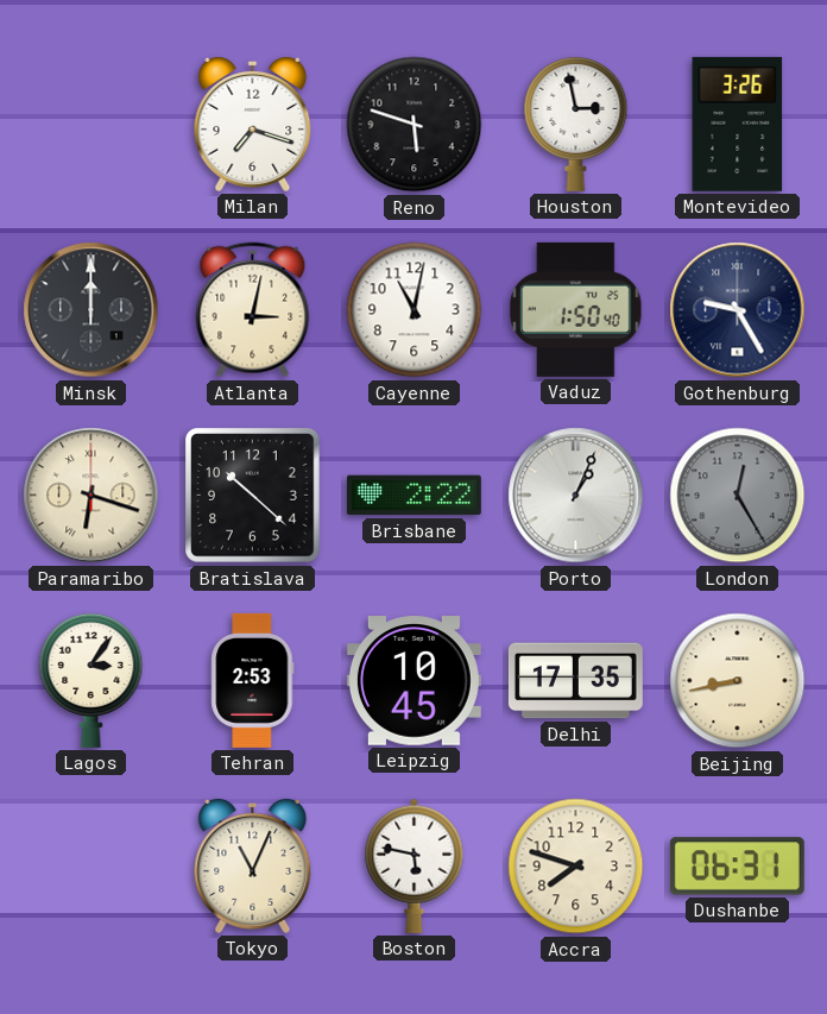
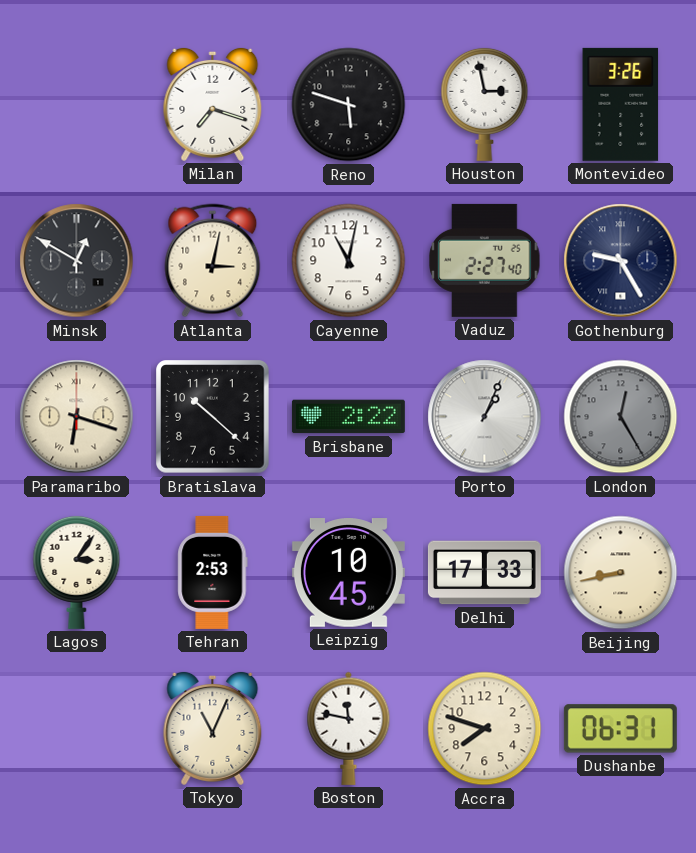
Minsk: 12:00 -> 12:50
Vaduz: 1:50 -> 2:27
Delhi: 17:35 -> 17:33
Boston: 5:47 -> 11:47
